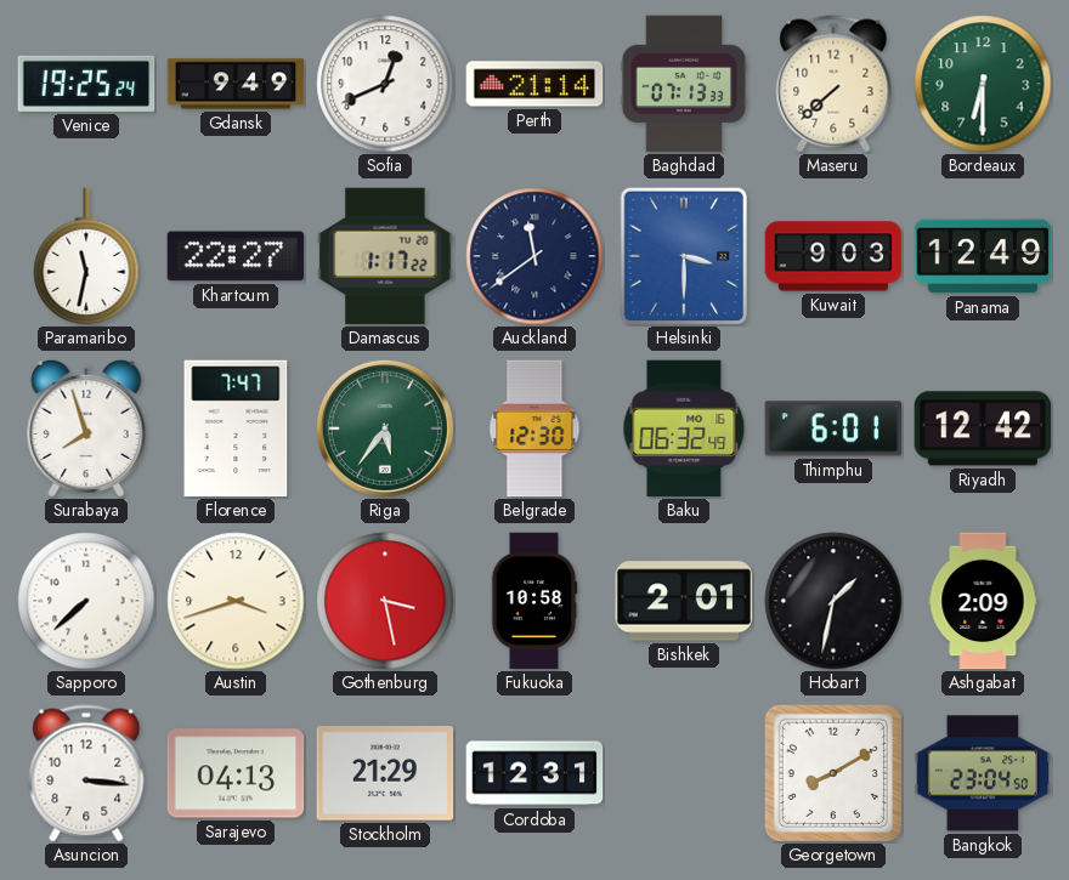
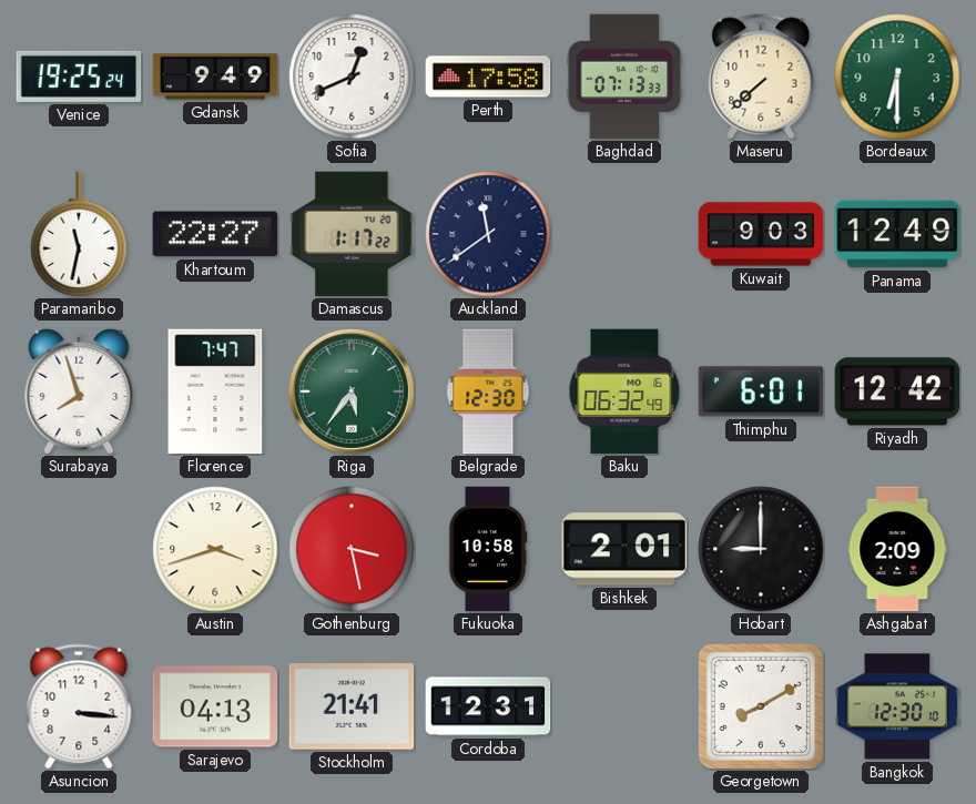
Perth: 21:14 -> 17:58
Helsinki: 3:30 -> none
Sapporo: 7:38 -> none
Hobart: 1:32 -> 9:00
Stockholm: 21:29 -> 21:41
Bangkok: 23:04 -> 12:30
